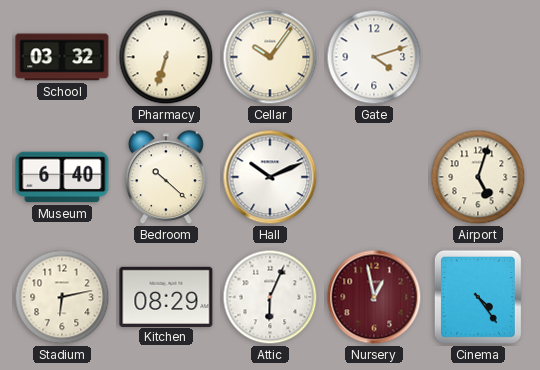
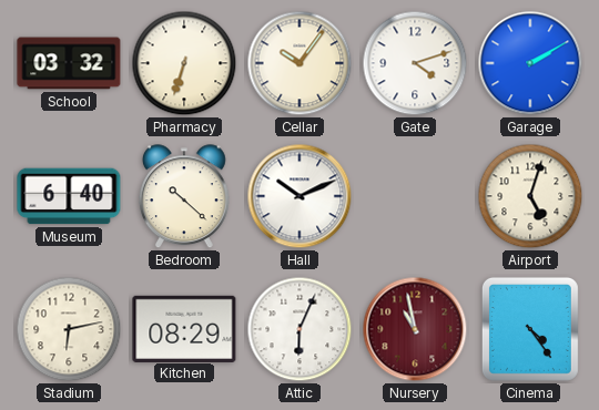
Garage: none -> 2:10
Nursery: 12:58 -> 10:58
